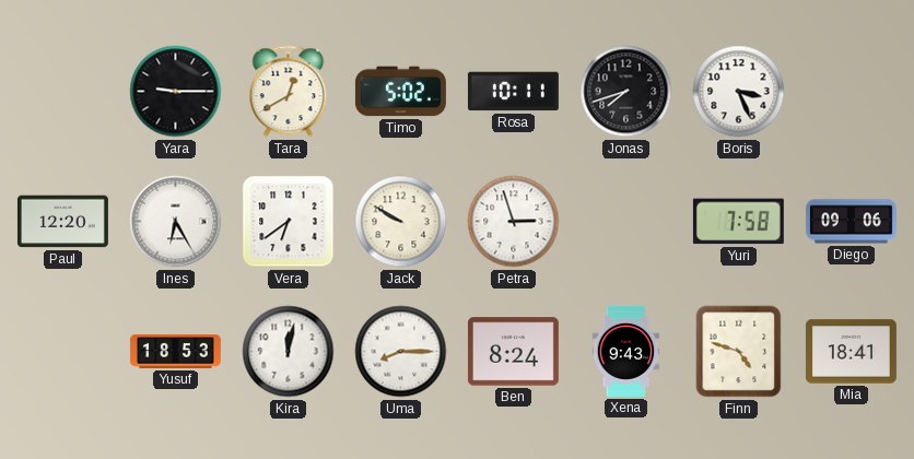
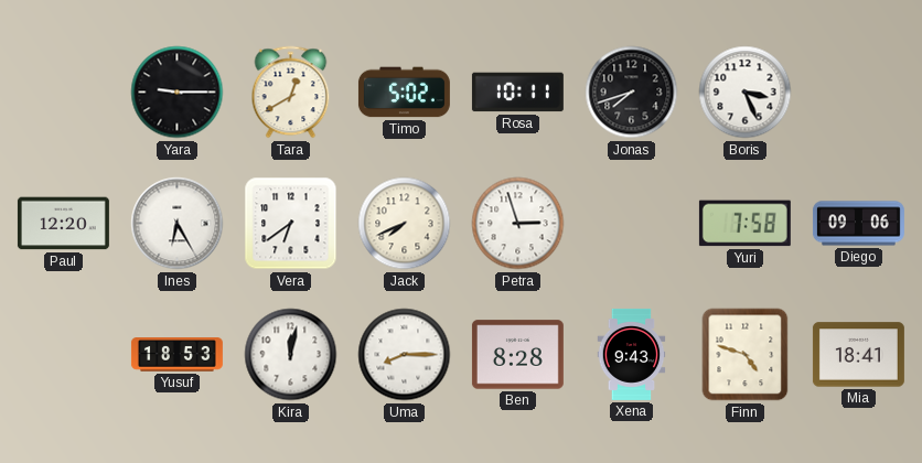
Jack: 9:50 -> 7:41
Ben: 8:24 -> 8:28
